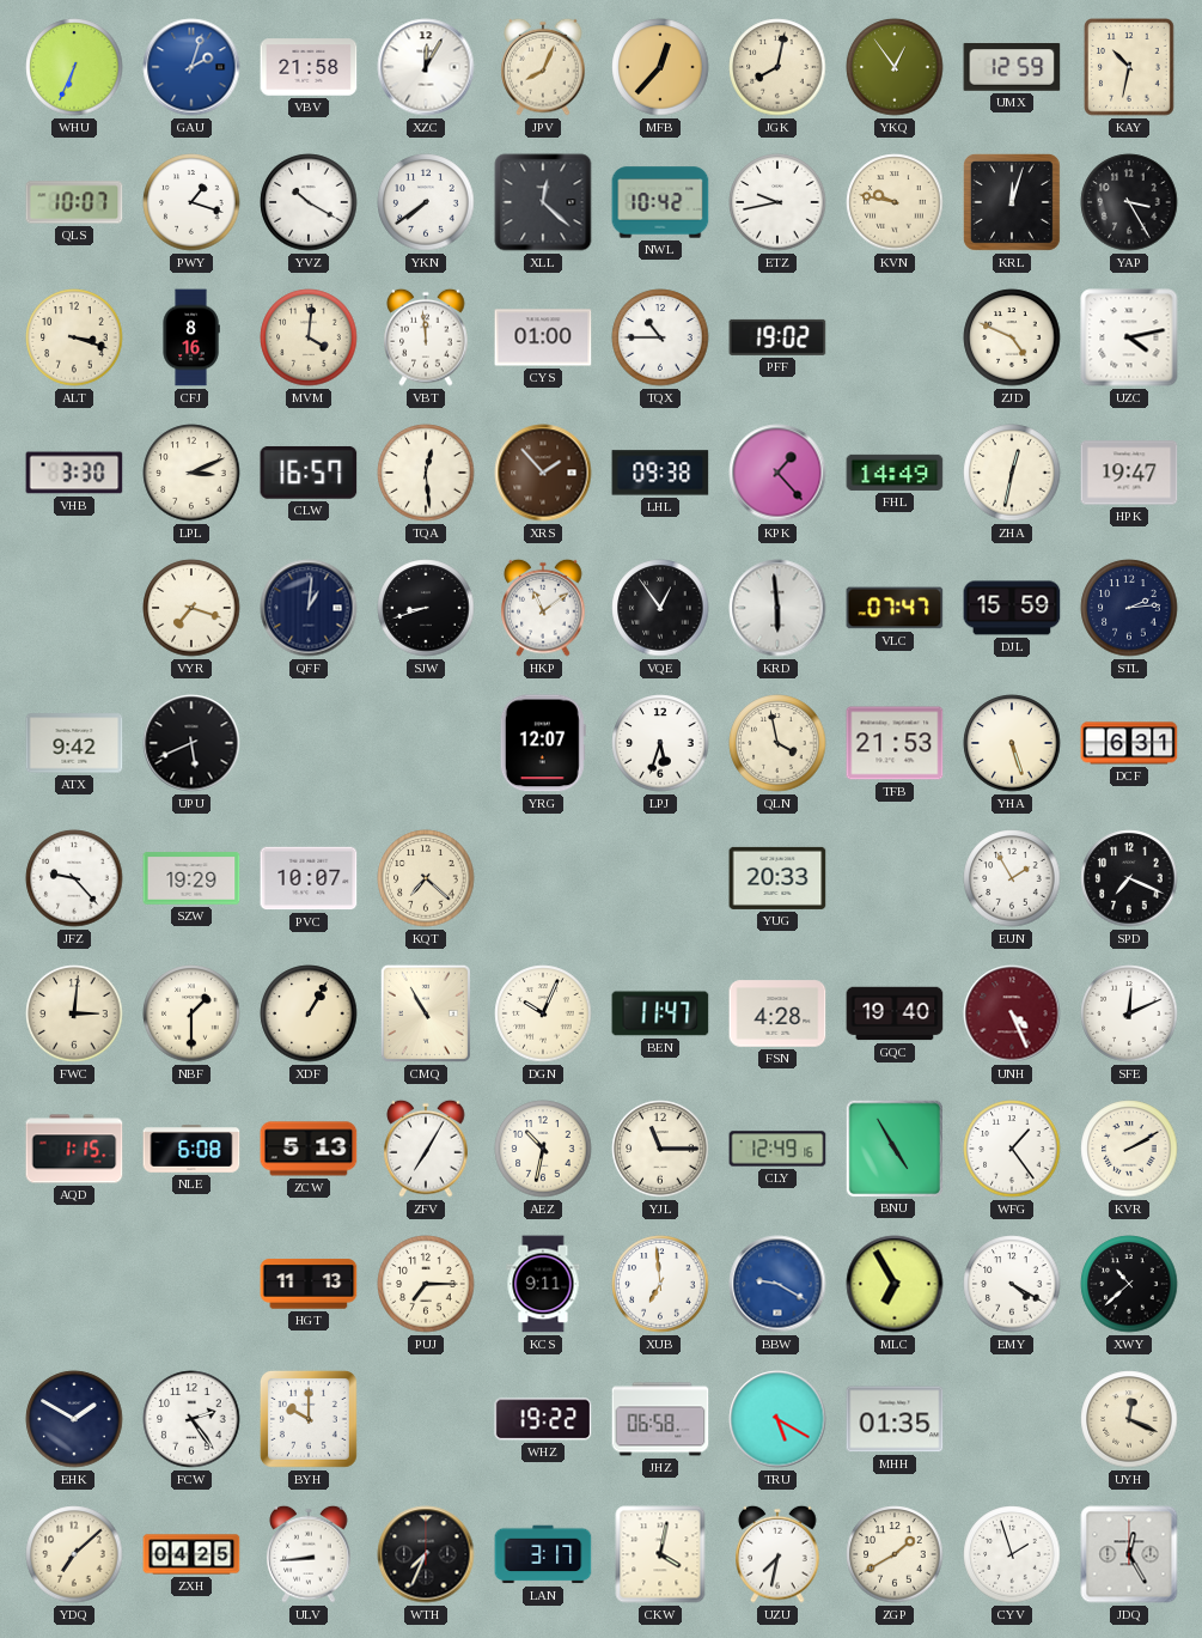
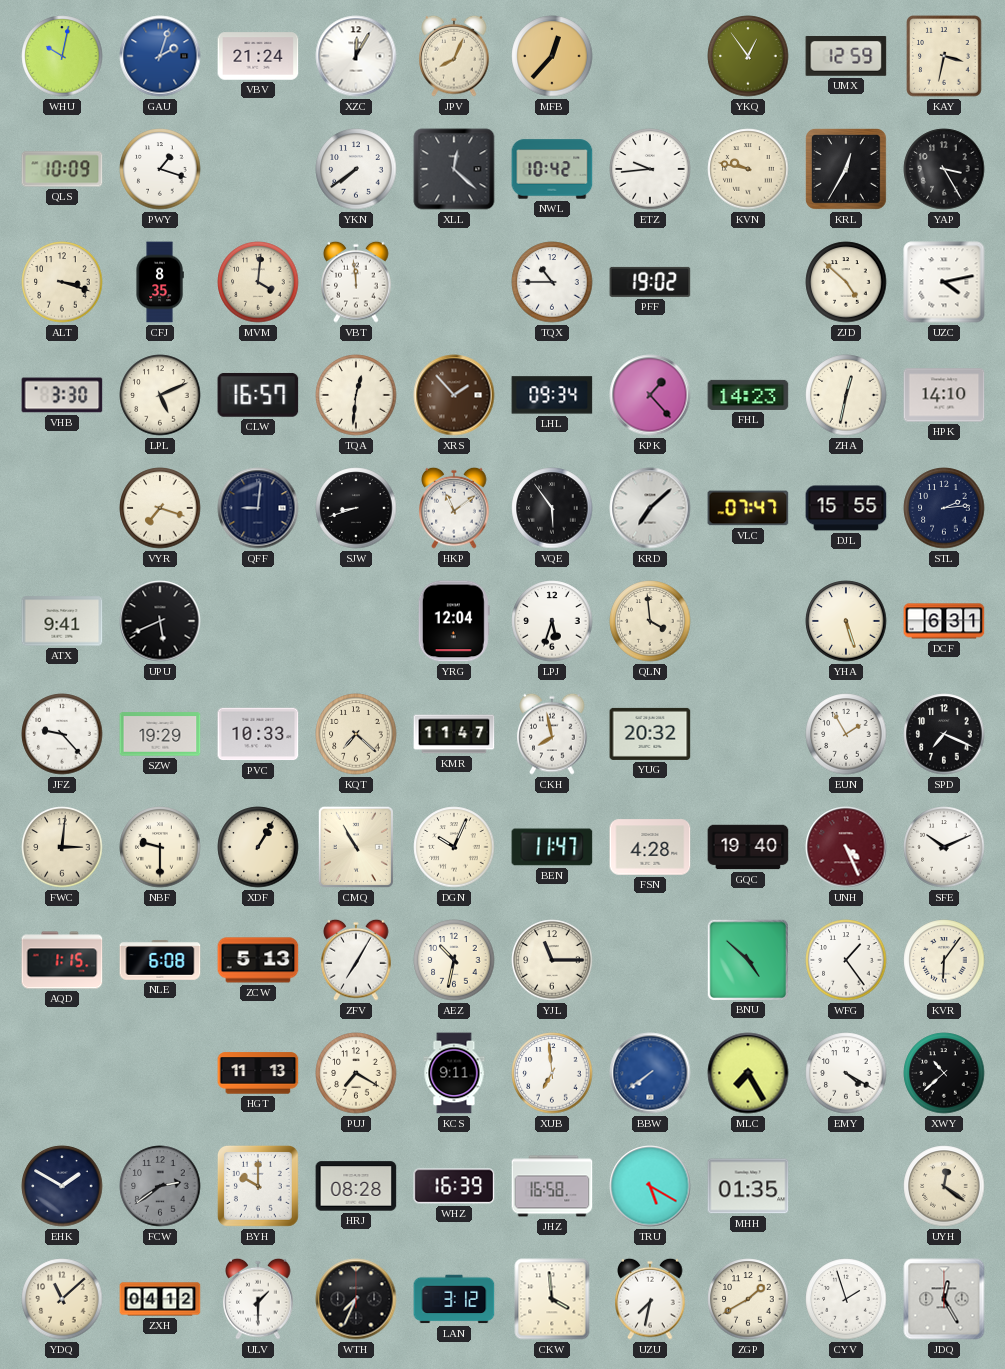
WHU: 6:34 -> 10:02
VBV: 21:58 -> 21:24
JGK: 8:02 -> none
KAY: 10:32 -> 3:32
QLS: 10:07 -> 10:09
YVZ: 10:20 -> none
ETZ: 9:43 -> 9:44
KRL: 12:03 -> 12:35
CFJ: 8:16 -> 8:35
CYS: 01:00 -> none
ZJD: 4:49 -> 4:52
LPL: 3:11 -> 5:11
TQA: 12:29 -> 12:31
LHL: 09:38 -> 09:34
FHL: 14:49 -> 14:23
HPK: 19:47 -> 14:10
QFF: 1:01 -> 9:01
VQE: 12:54 -> 5:54
KRD: 5:59 -> 7:08
DJL: 15:59 -> 15:55
ATX: 9:42 -> 9:41
YRG: 12:07 -> 12:04
QLN: 3:58 -> 3:59
TFB: 21:53 -> none
PVC: 10:07 -> 10:33
KMR: none -> 11:47
CKH: none -> 7:58
YUG: 20:33 -> 20:32
NBF: 1:30 -> 9:30
SFE: 12:11 -> 10:11
CLY: 12:49 -> none
BNU: 4:55 -> 4:52
KVR: 2:10 -> 6:06
PUJ: 7:15 -> 7:20
BBW: 9:20 -> 7:39
MLC: 6:55 -> 7:25
FCW: 2:24 -> 2:39
FCW dial: white -> grey
HRJ: none -> 08:28
WHZ: 19:22 -> 16:39
JHZ: 06:58 -> 16:58
UYH: 12:19 -> 12:21
YDQ: 7:08 -> 11:08
ZXH: 04:25 -> 04:12
ULV: 8:44 -> 1:30
LAN: 3:17 -> 3:12
CKW: 4:02 -> 3:59
